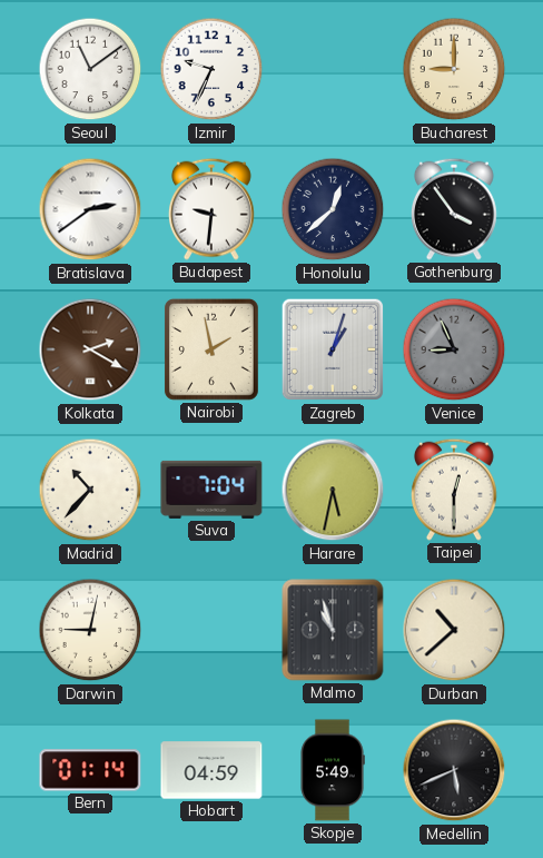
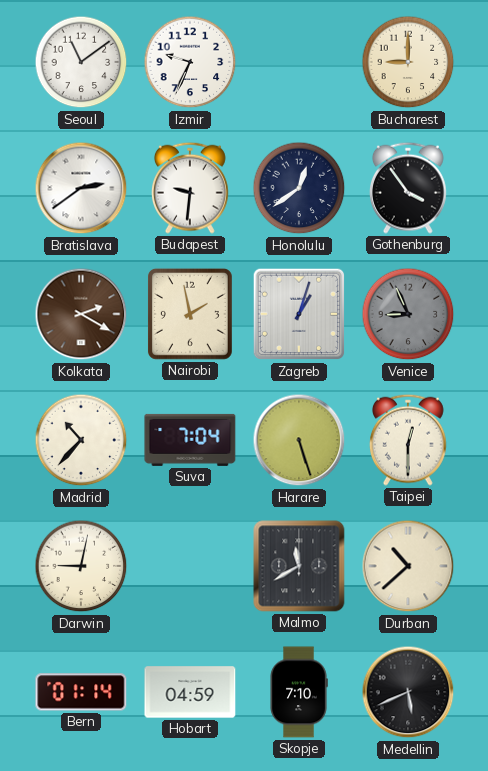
Honolulu: 12:38 -> 12:39
Harare: 5:32 -> 5:27
Malmo: 10:57 -> 11:40
Skopje: 5:49 -> 7:10
